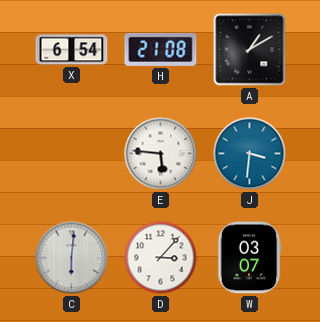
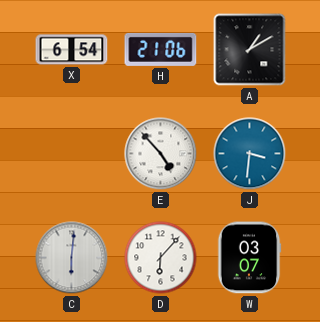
H: 21:08 -> 21:06
E: 5:46 -> 4:53
D: 3:07 -> 6:07
